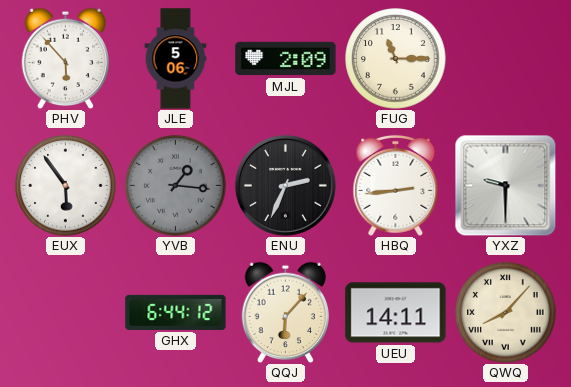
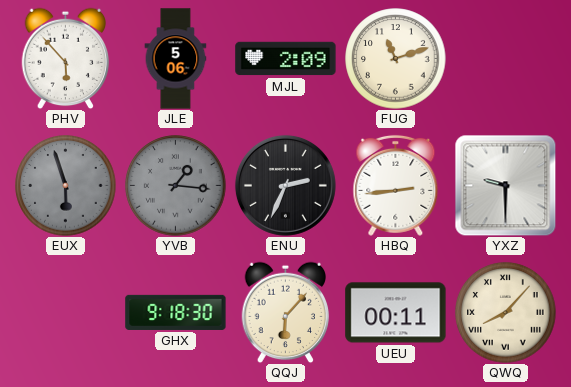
FUG: 11:15 -> 11:12
EUX: 5:54 -> 5:57
EUX dial: white -> grey
GHX: 6:44 -> 9:18
UEU: 14:11 -> 00:11
